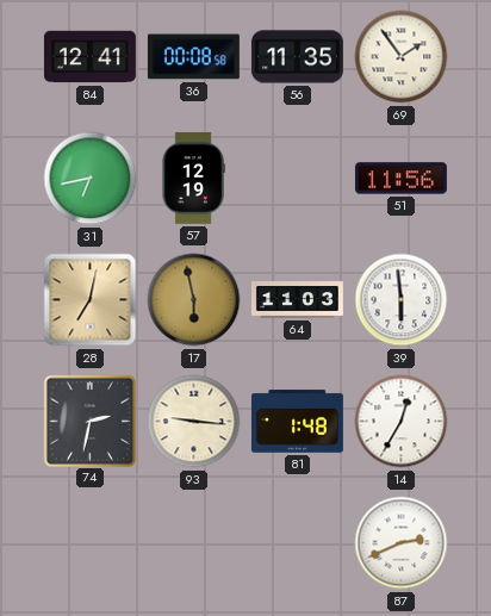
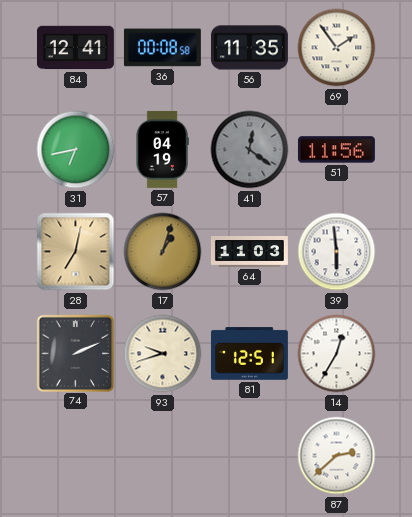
57: 12:19 -> 04:19
41: none -> 12:21
17: 5:58 -> 1:03
74: 2:32 -> 2:11
93: 9:16 -> 9:42
81: 1:48 -> 12:51
87: 2:41 -> 2:38
